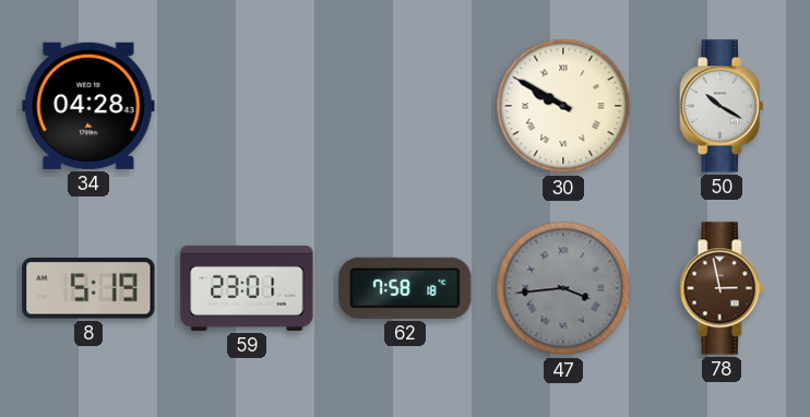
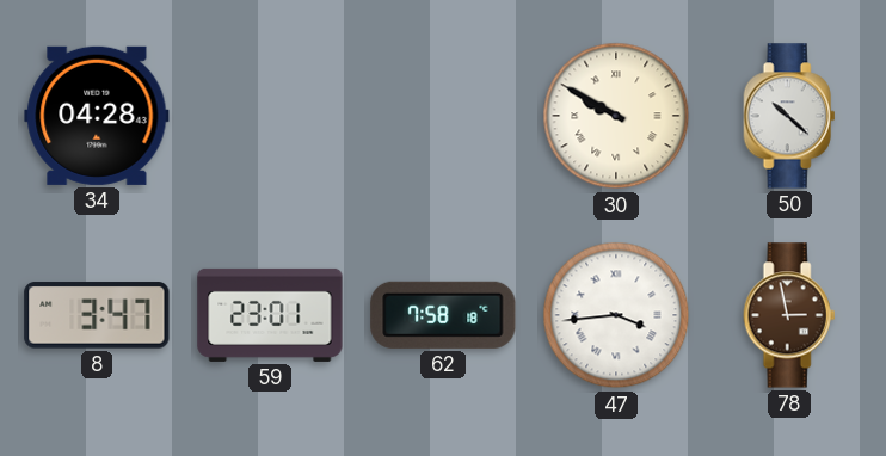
50: 10:20 -> 10:22
8: 5:19 -> 3:47
47 dial: grey -> white
